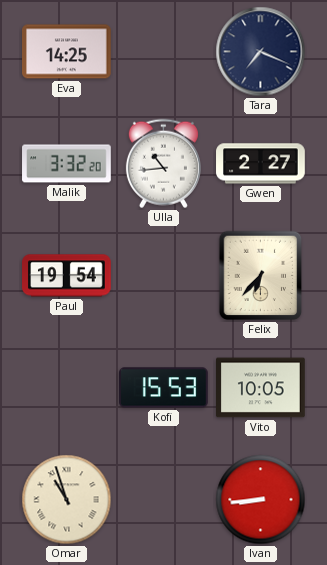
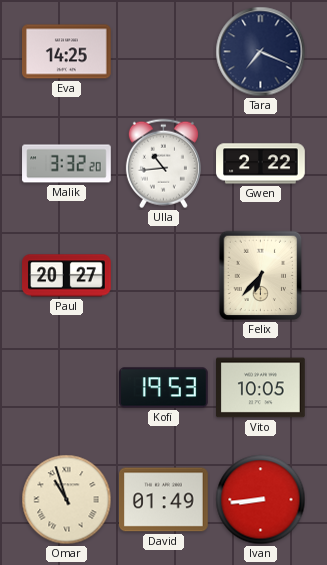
Gwen: 2:27 -> 2:22
Paul: 19:54 -> 20:27
Kofi: 15:53 -> 19:53
David: none -> 01:49
